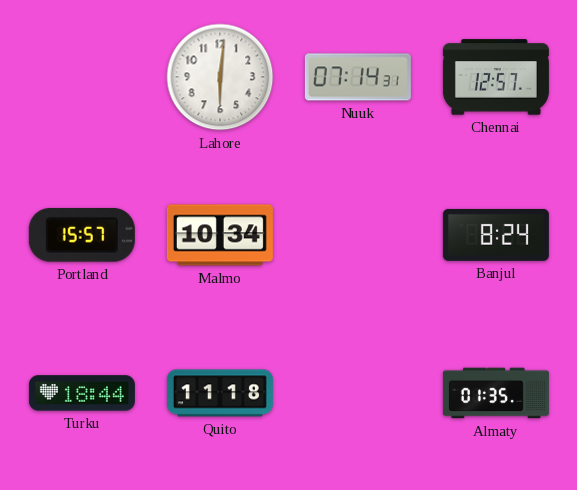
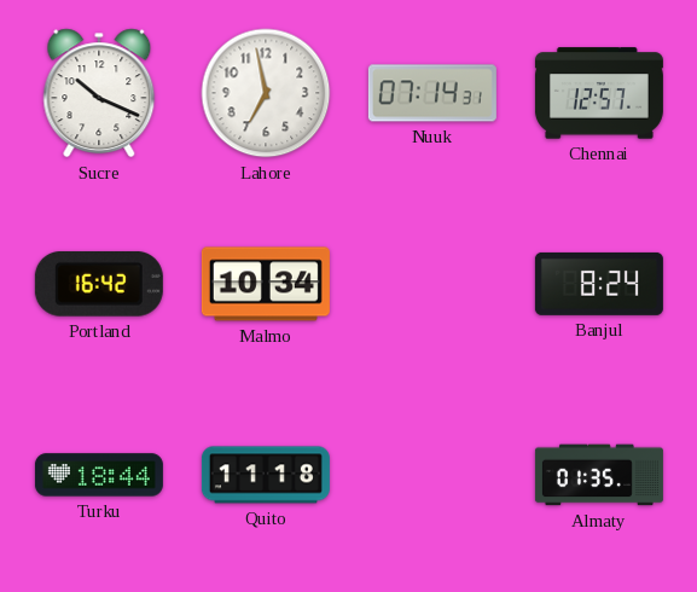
Sucre: none -> 10:19
Lahore: 6:01 -> 6:58
Portland: 15:57 -> 16:42
